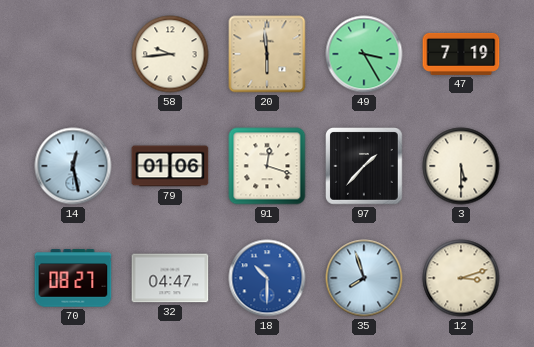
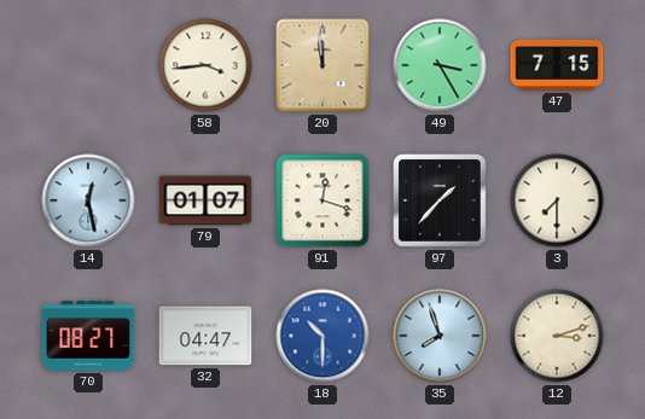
58: 9:44 -> 3:44
20: 5:59 -> 11:59
47: 7:19 -> 7:15
79: 01:06 -> 01:07
3: 5:30 -> 7:30
